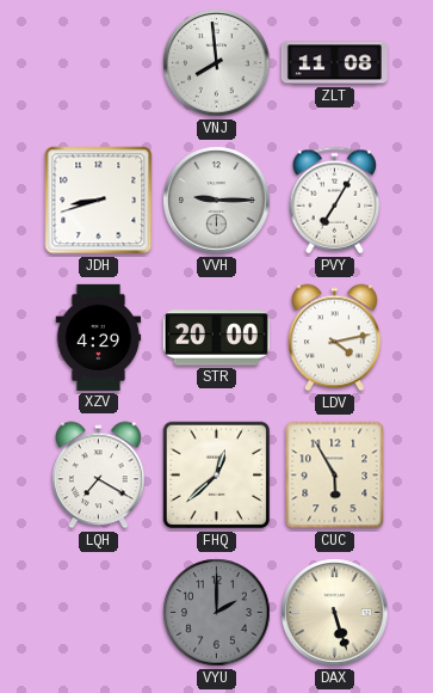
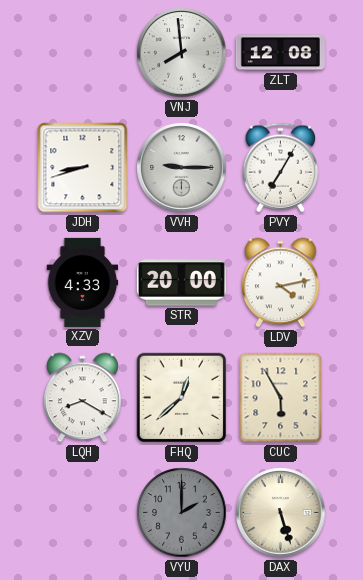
ZLT: 11:08 -> 12:08
XZV: 4:29 -> 4:33
LQH: 7:20 -> 8:20
